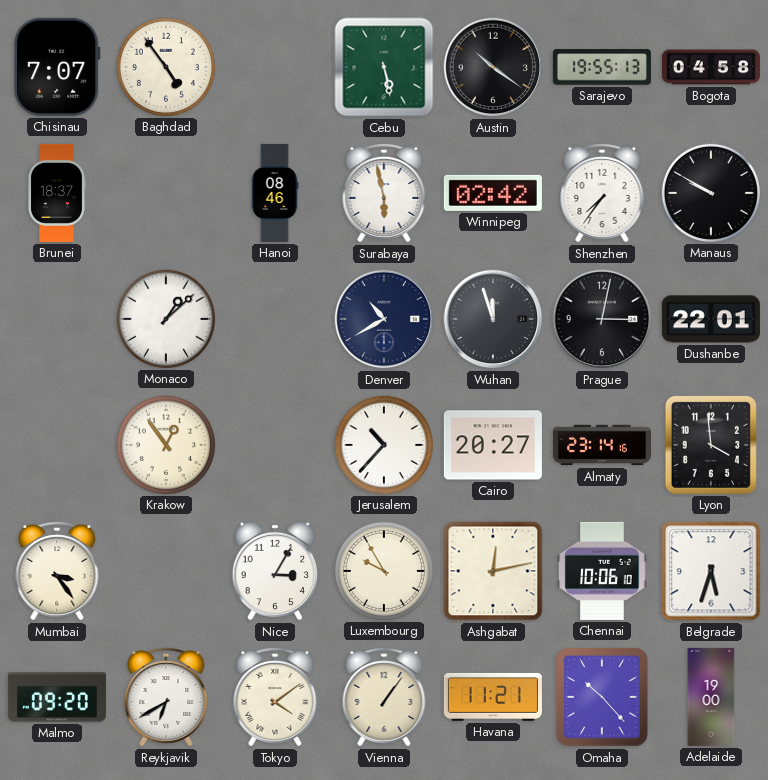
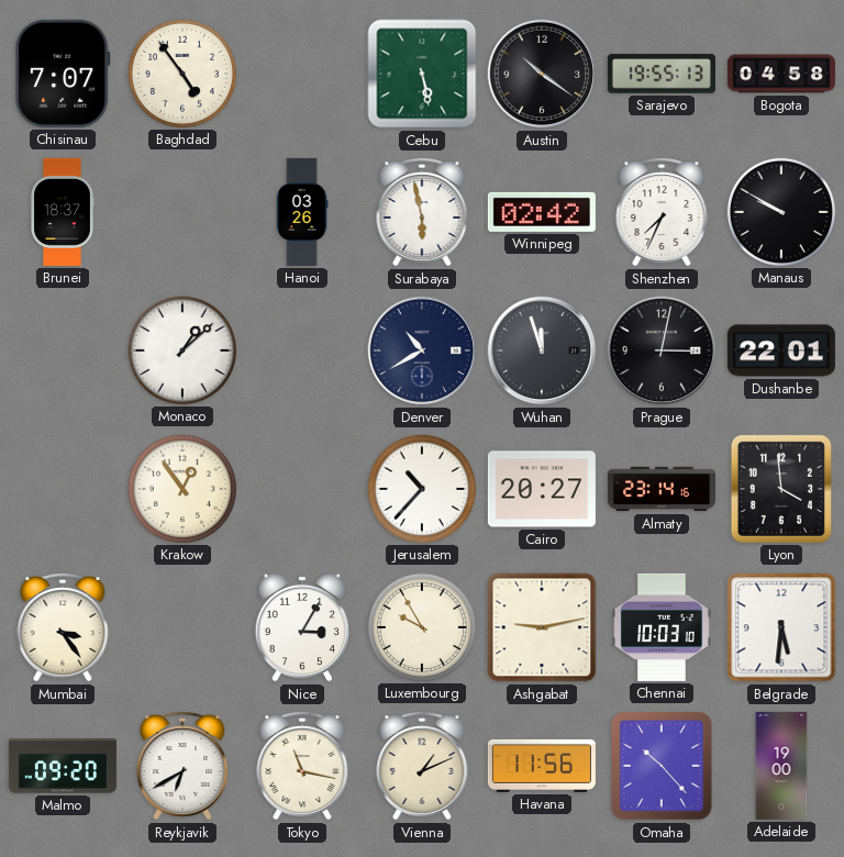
Hanoi: 08:46 -> 03:26
Shenzhen: 7:36 -> 7:34
Ashgabat: 12:13 -> 9:13
Chennai: 10:06 -> 10:03
Belgrade: 5:33 -> 5:31
Tokyo: 4:09 -> 11:17
Vienna: 1:06 -> 1:11
Havana: 11:21 -> 11:56
